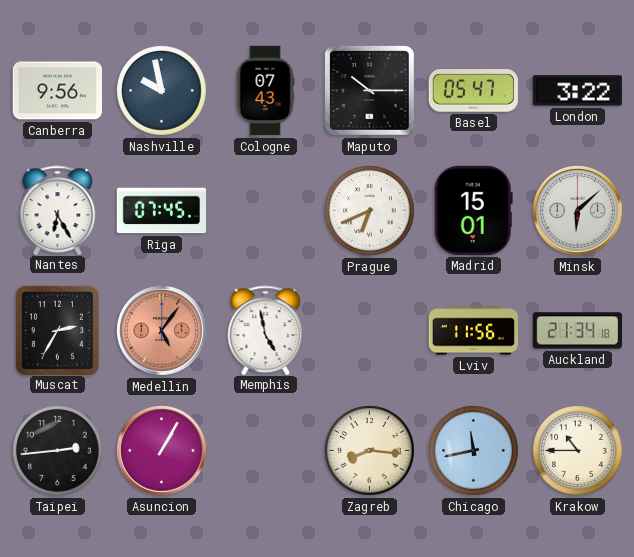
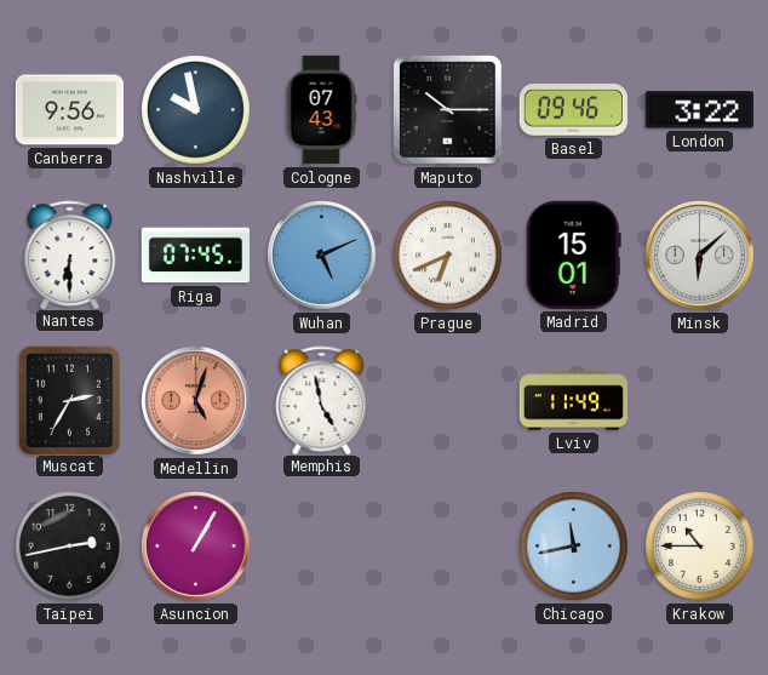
Basel: 05:47 -> 09:46
Nantes: 6:25 -> 6:30
Wuhan: none -> 5:11
Medellin: 5:06 -> 5:03
Lviv: 11:56 -> 11:49
Auckland: 21:34 -> none
Taipei: 2:44 -> 2:43
Zagreb: 8:16 -> none
